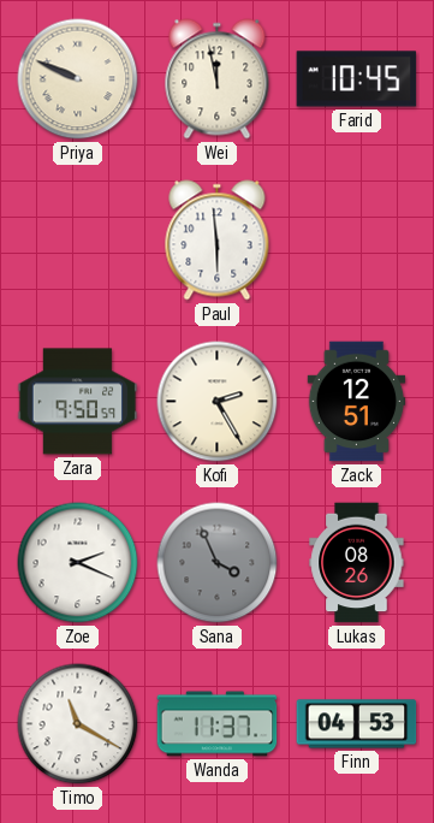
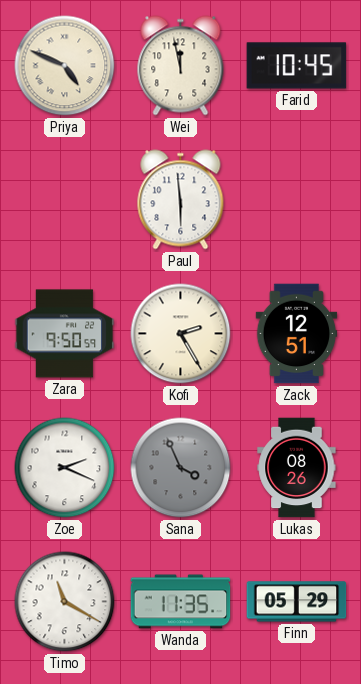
Priya: 9:49 -> 4:49
Wanda: 11:37 -> 11:35
Finn: 04:53 -> 05:29
